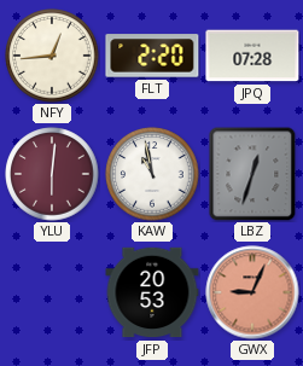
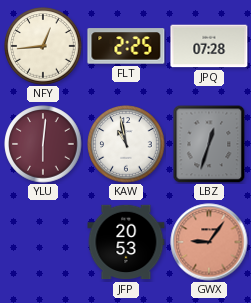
FLT: 2:20 -> 2:25
GWX: 9:04 -> 9:06
